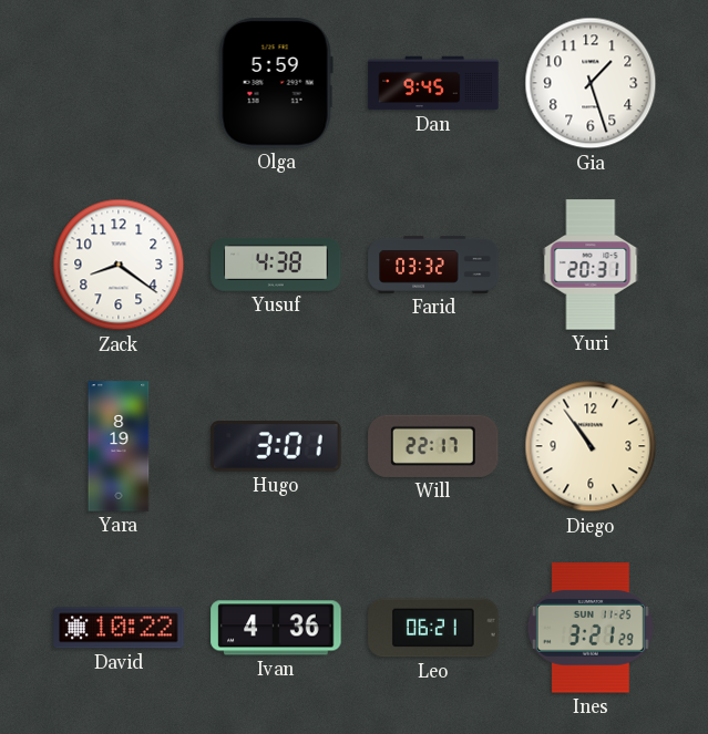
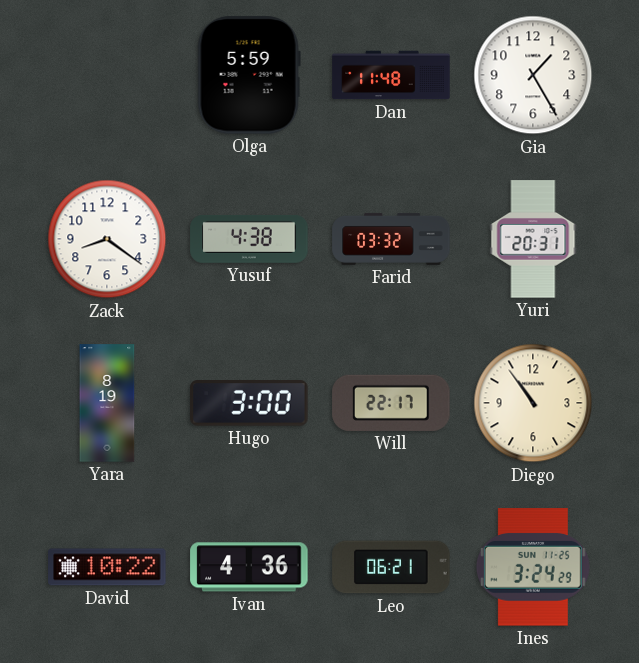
Dan: 9:45 -> 11:48
Gia: 1:27 -> 1:25
Hugo: 3:01 -> 3:00
Ines: 3:21 -> 3:24
